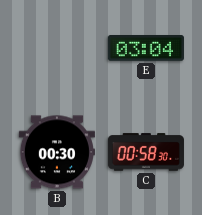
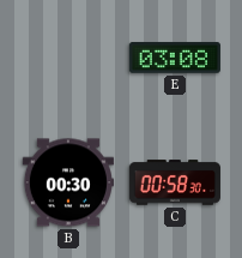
E: 03:04 -> 03:08
